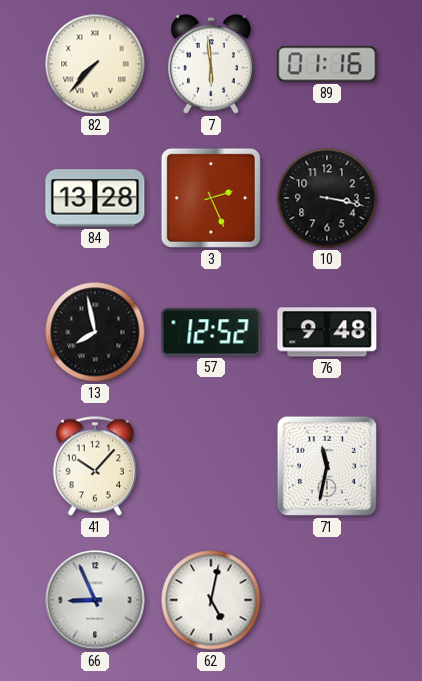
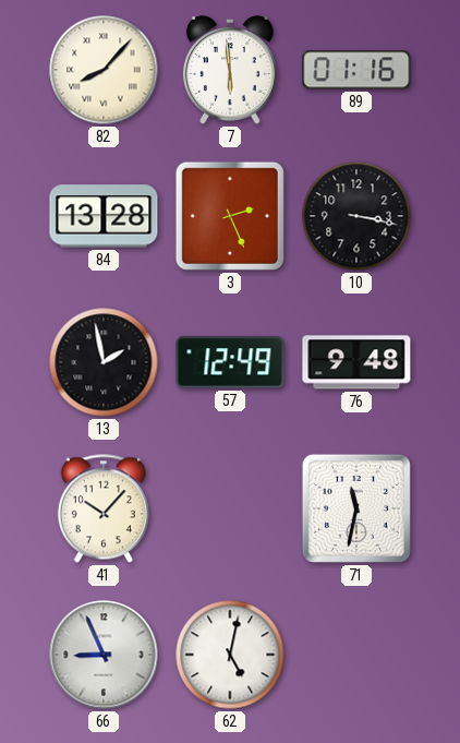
82: 7:37 -> 8:07
13: 7:58 -> 1:58
57: 12:52 -> 12:49
